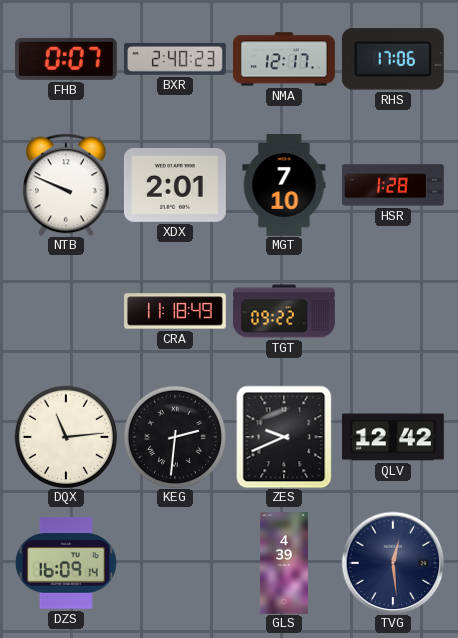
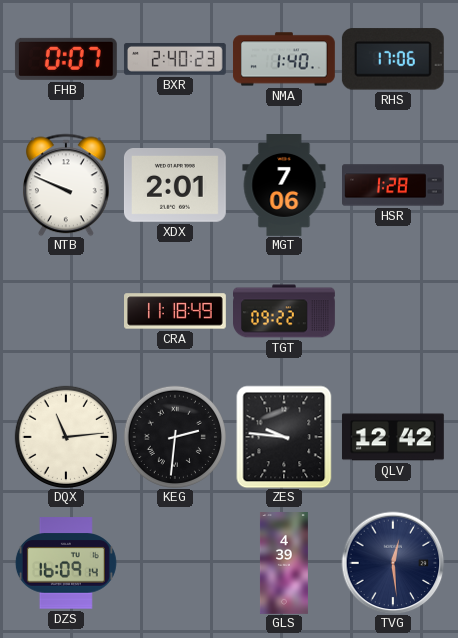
NMA: 12:17 -> 1:40
MGT: 7:10 -> 7:06
ZES: 9:41 -> 9:46
